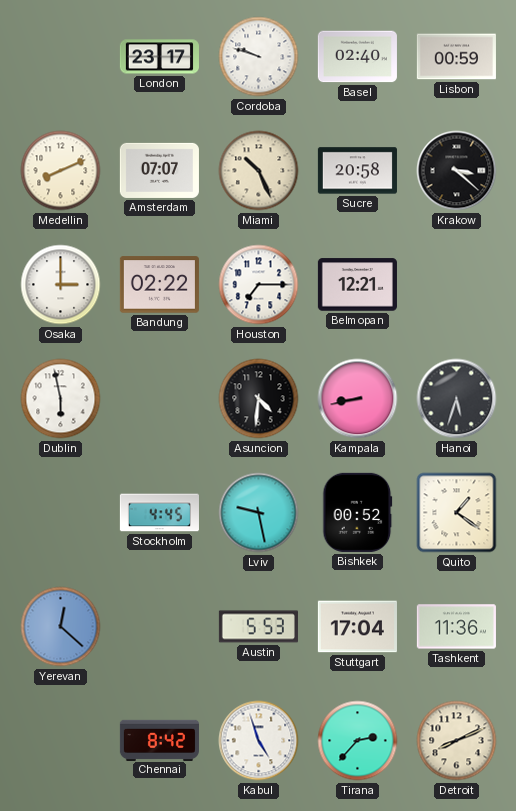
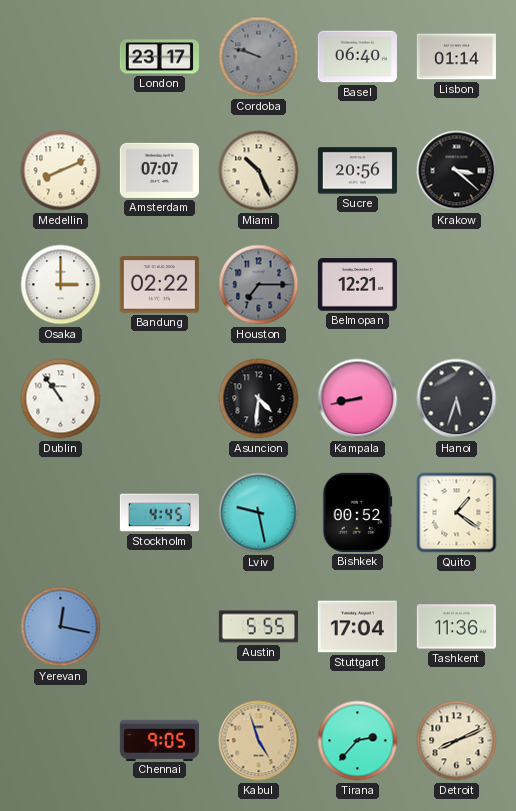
Cordoba dial: white -> grey
Basel: 02:40 -> 06:40
Lisbon: 00:59 -> 01:14
Sucre: 20:58 -> 20:56
Houston dial: white -> grey
Dublin: 5:58 -> 10:54
Yerevan: 12:22 -> 12:17
Austin: 5:53 -> 5:55
Chennai: 8:42 -> 9:05
Kabul dial: white -> champagne
